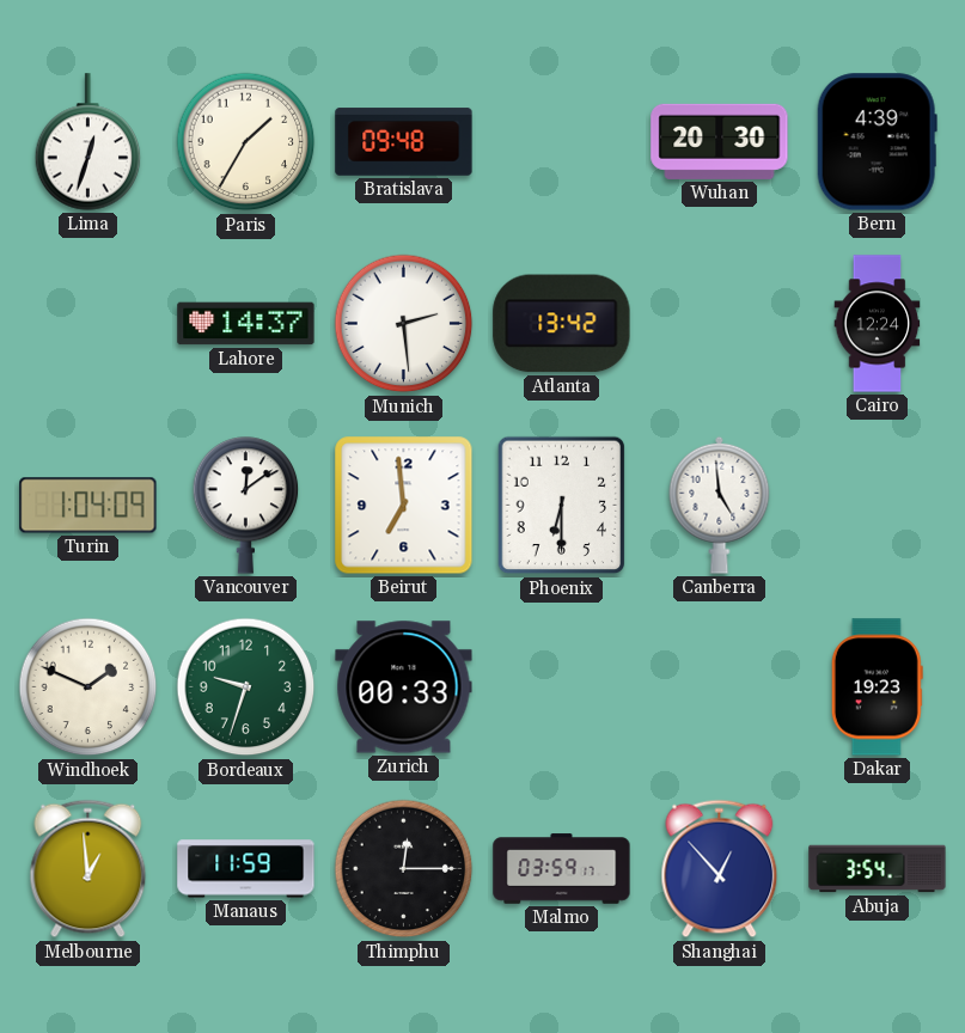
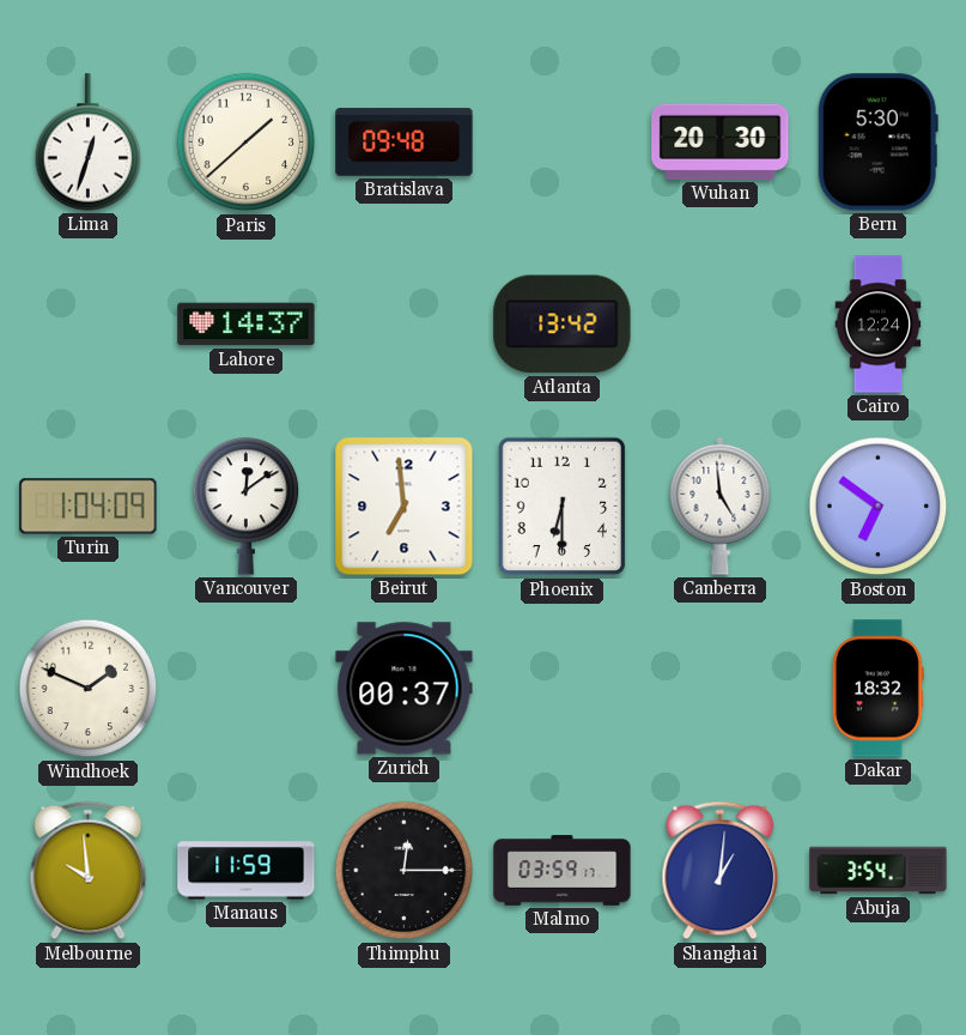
Paris: 1:35 -> 1:38
Bern: 4:39 -> 5:30
Munich: 2:29 -> none
Boston: none -> 6:51
Bordeaux: 9:33 -> none
Zurich: 00:33 -> 00:37
Dakar: 19:23 -> 18:32
Melbourne: 12:59 -> 9:59
Shanghai: 12:53 -> 1:01
